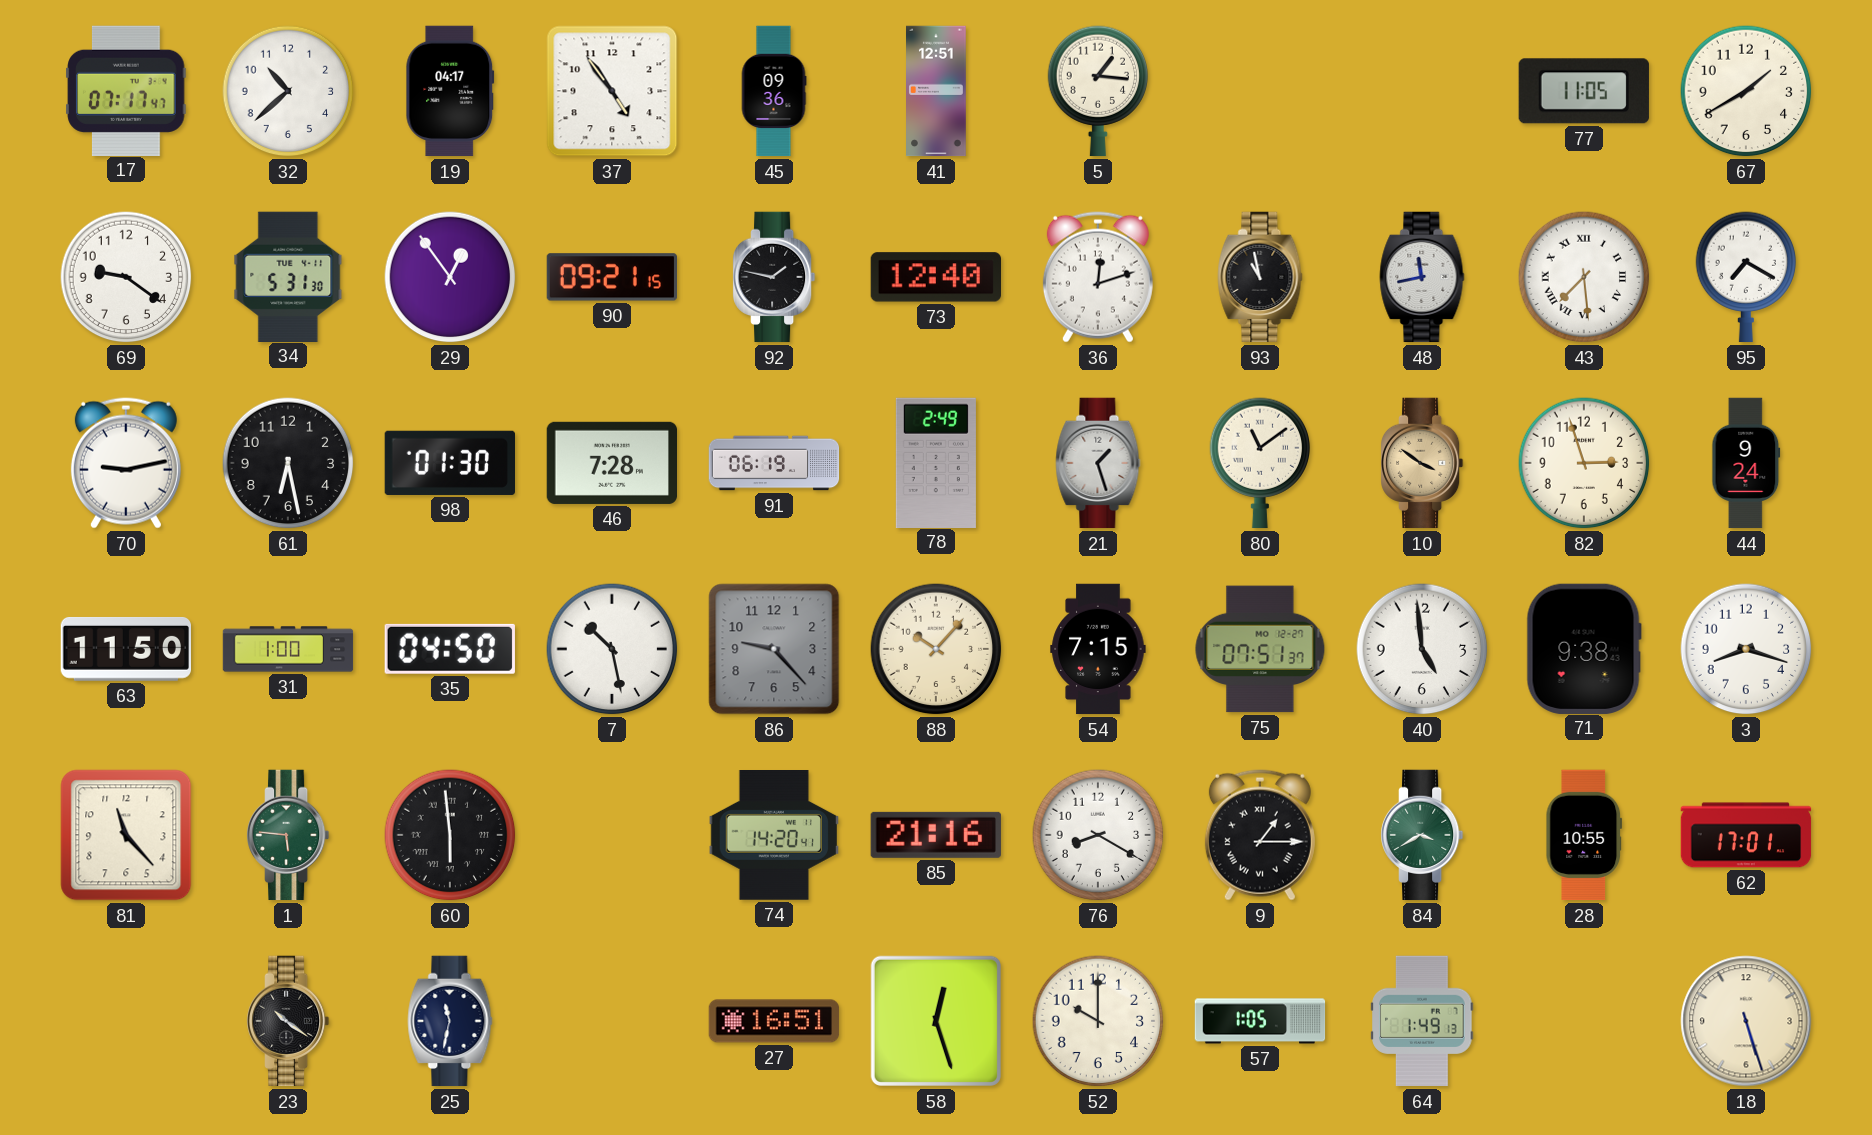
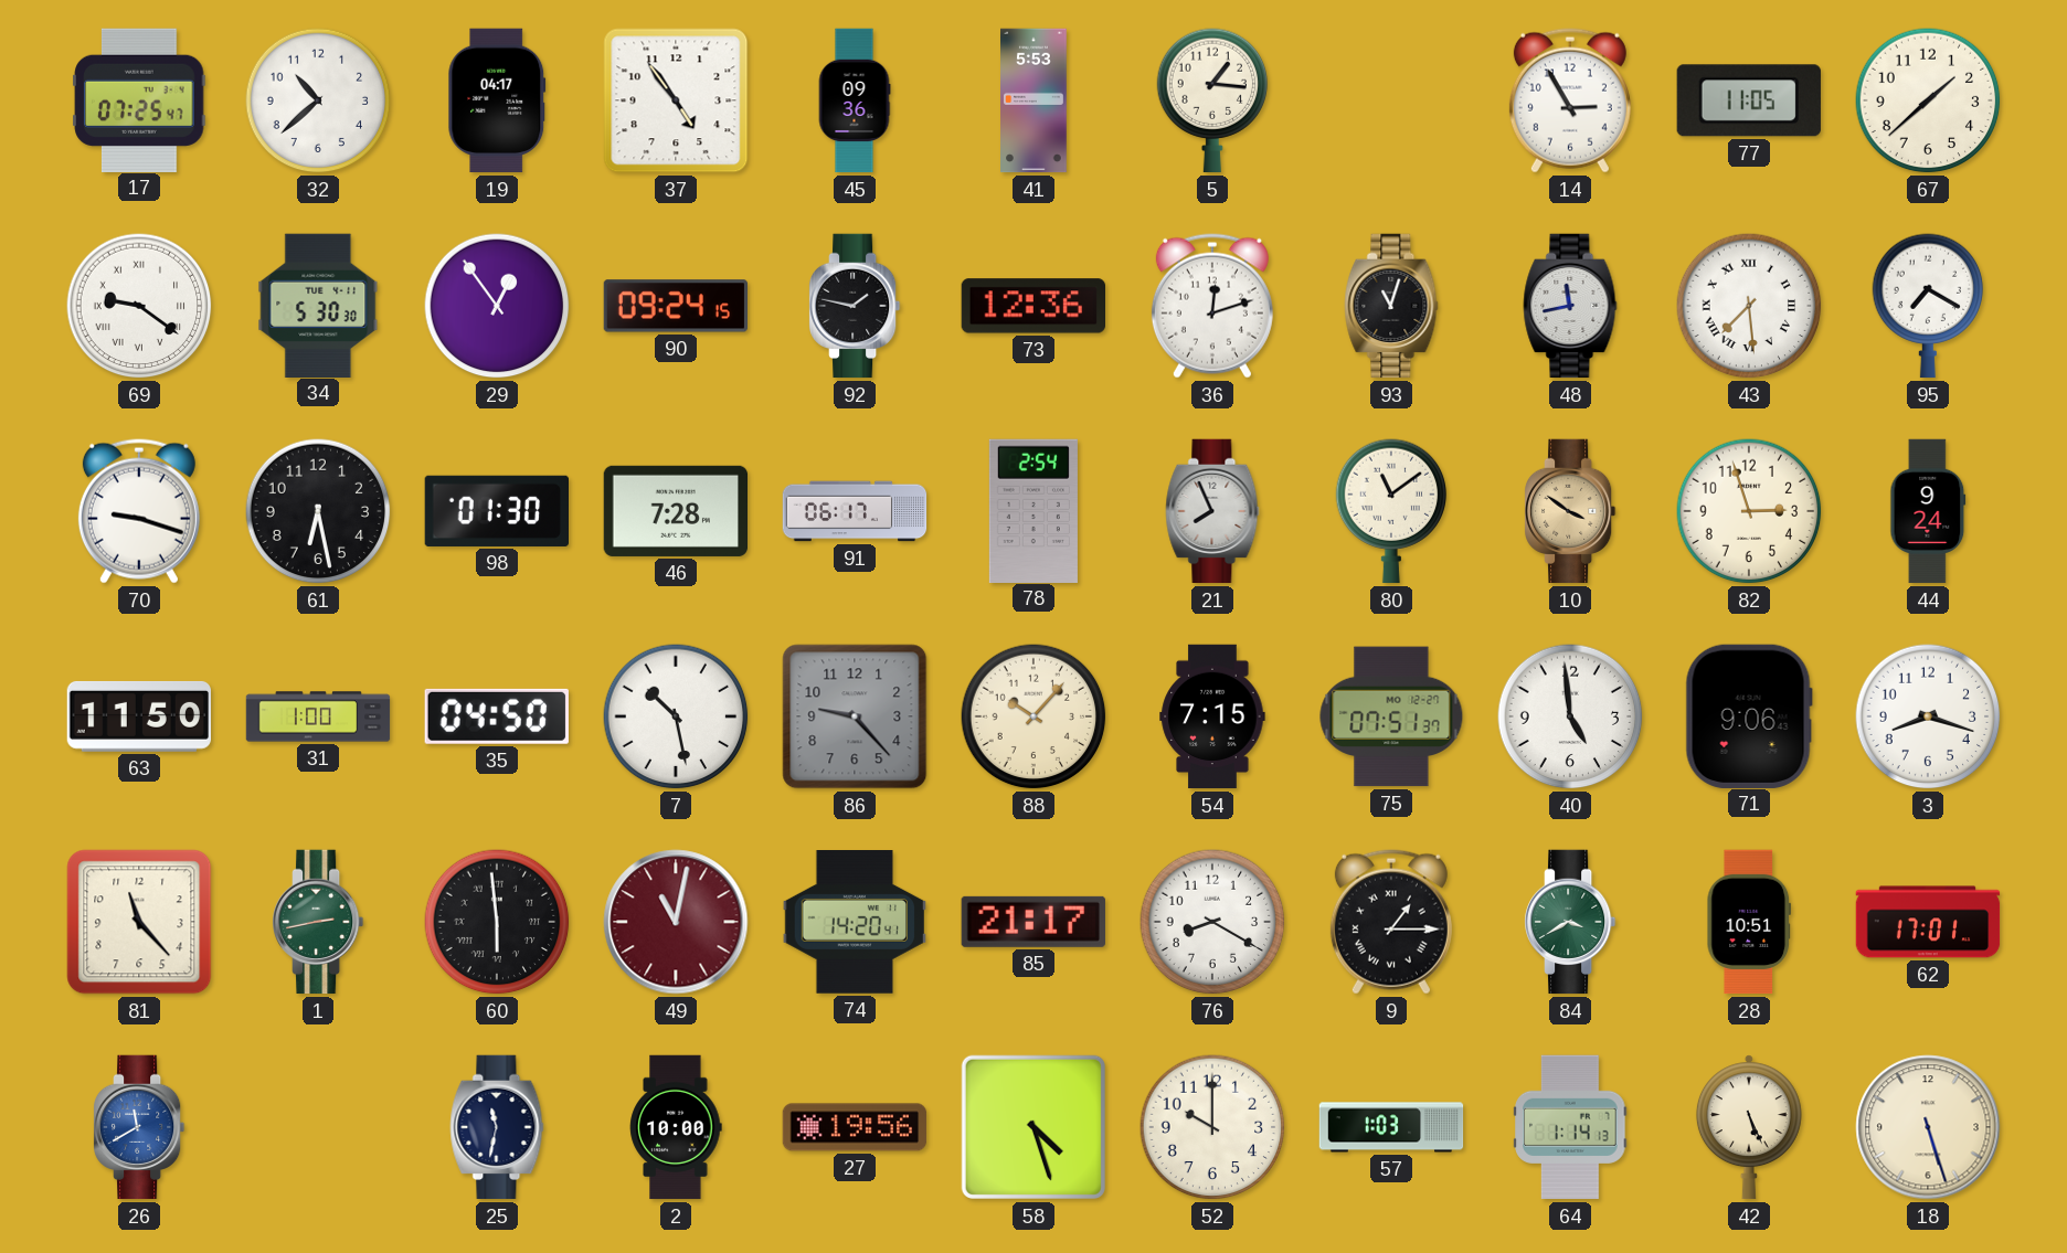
17: 07:17 -> 07:25
41: 12:51 -> 5:53
14: none -> 2:55
67: 1:40 -> 1:38
69 numerals: Arabic -> Roman
34: 5:31 -> 5:30
90: 09:21 -> 09:24
73: 12:40 -> 12:36
93: 10:58 -> 11:03
70: 9:13 -> 9:18
91: 06:19 -> 06:17
78: 2:49 -> 2:54
21: 1:27 -> 7:56
71: 9:38 -> 9:06
1: 5:46 -> 2:43
49: none -> 11:02
85: 21:16 -> 21:17
28: 10:55 -> 10:51
26: none -> 11:40
23: 10:21 -> none
2: none -> 10:00
27: 16:51 -> 19:56
58: 12:27 -> 4:27
57: 1:05 -> 1:03
64: 1:49 -> 1:14
42: none -> 5:26
